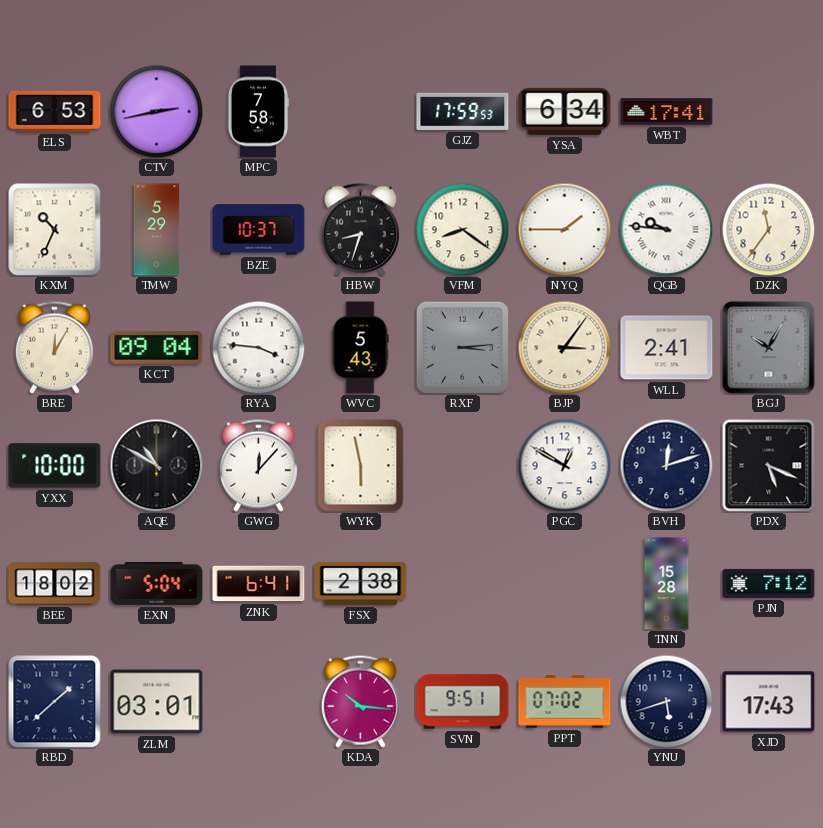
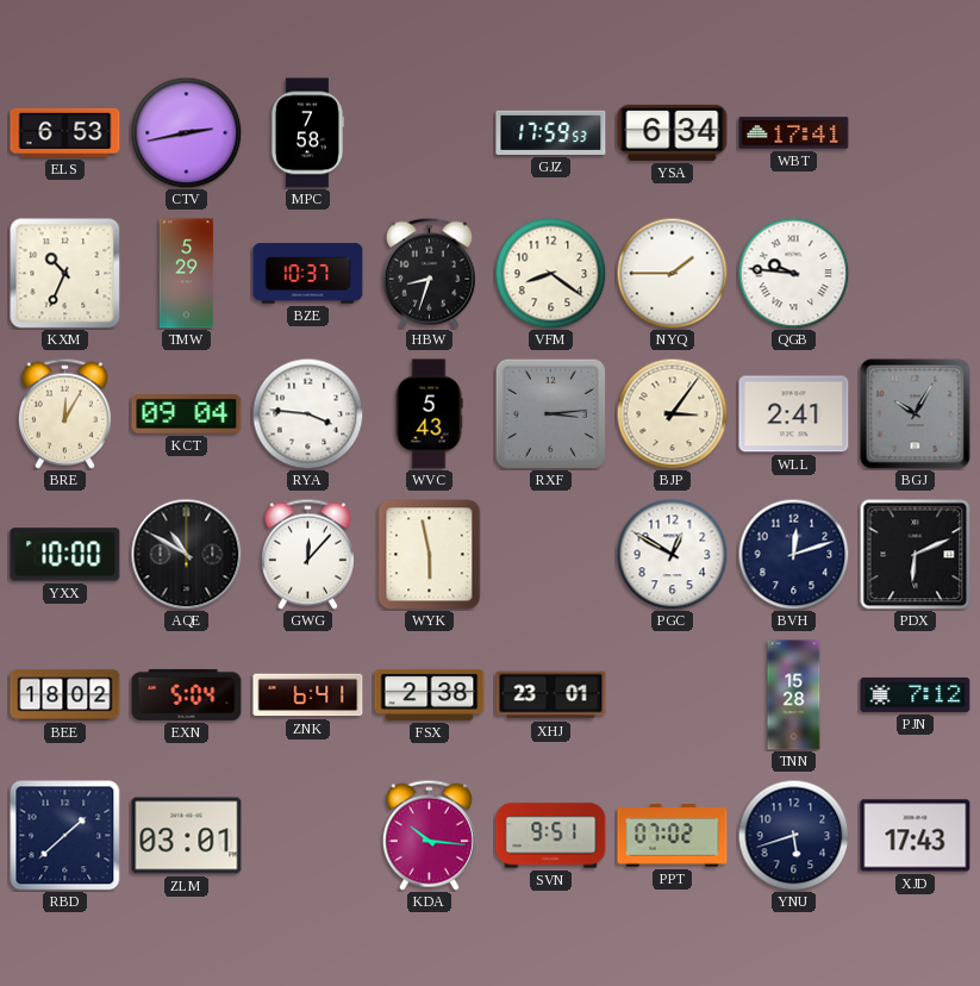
DZK: 11:36 -> none
PDX: 5:19 -> 6:11
XHJ: none -> 23:01
